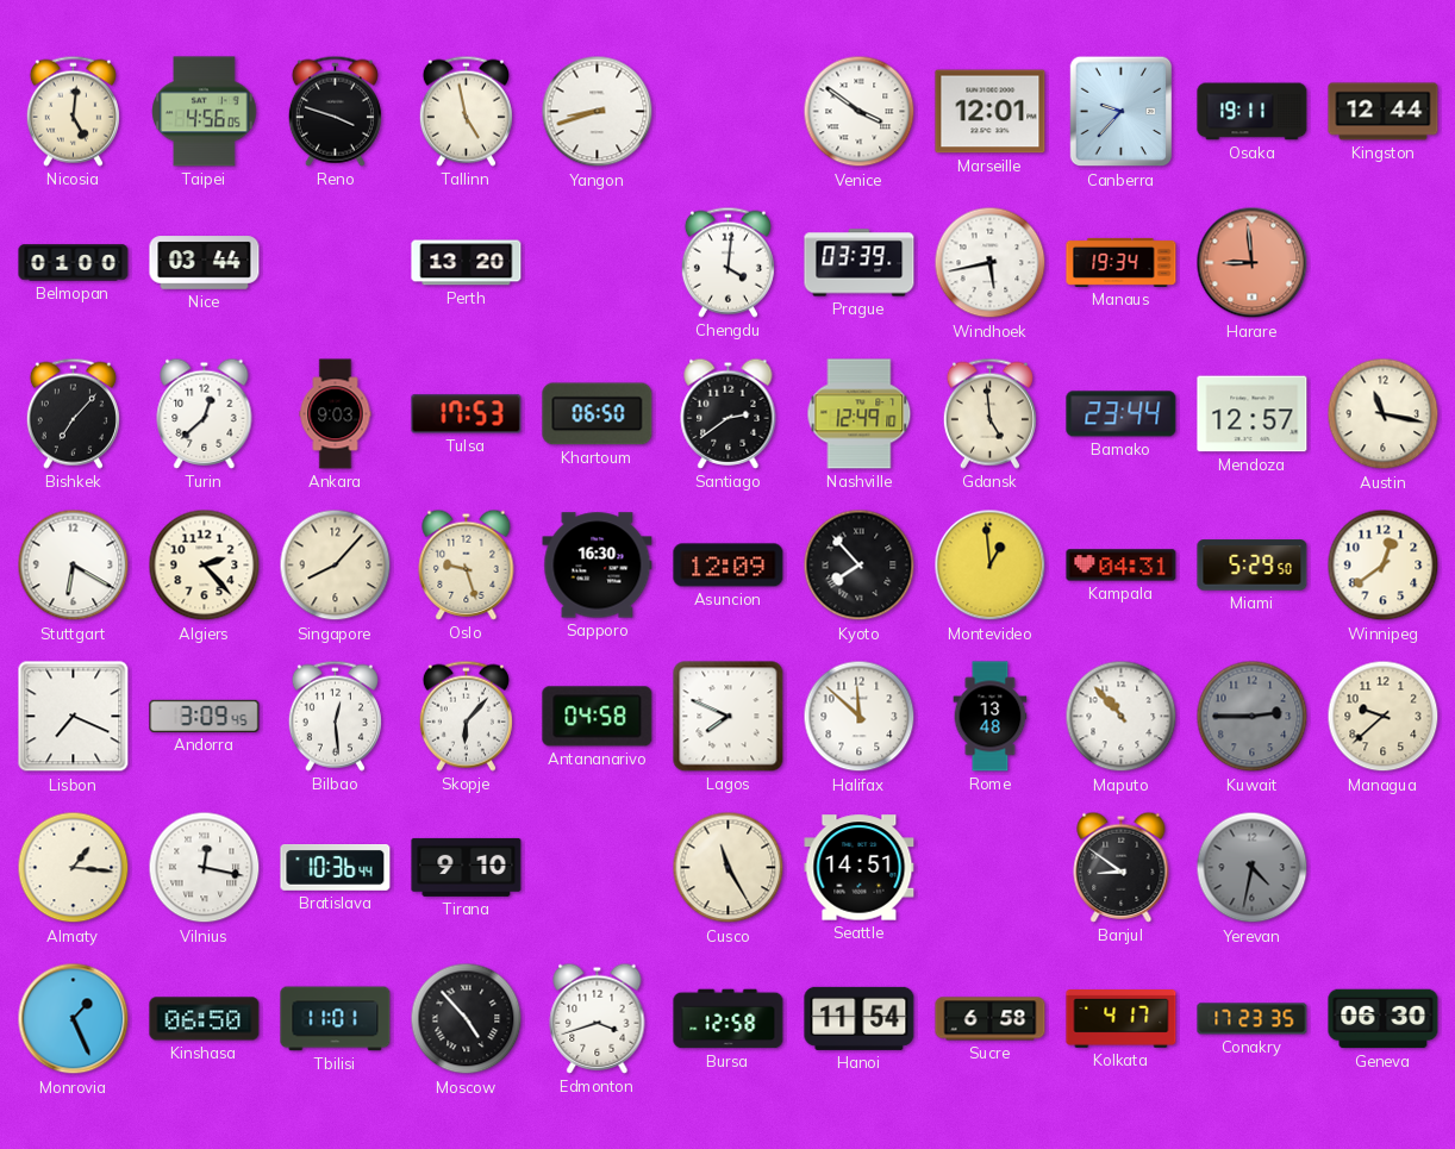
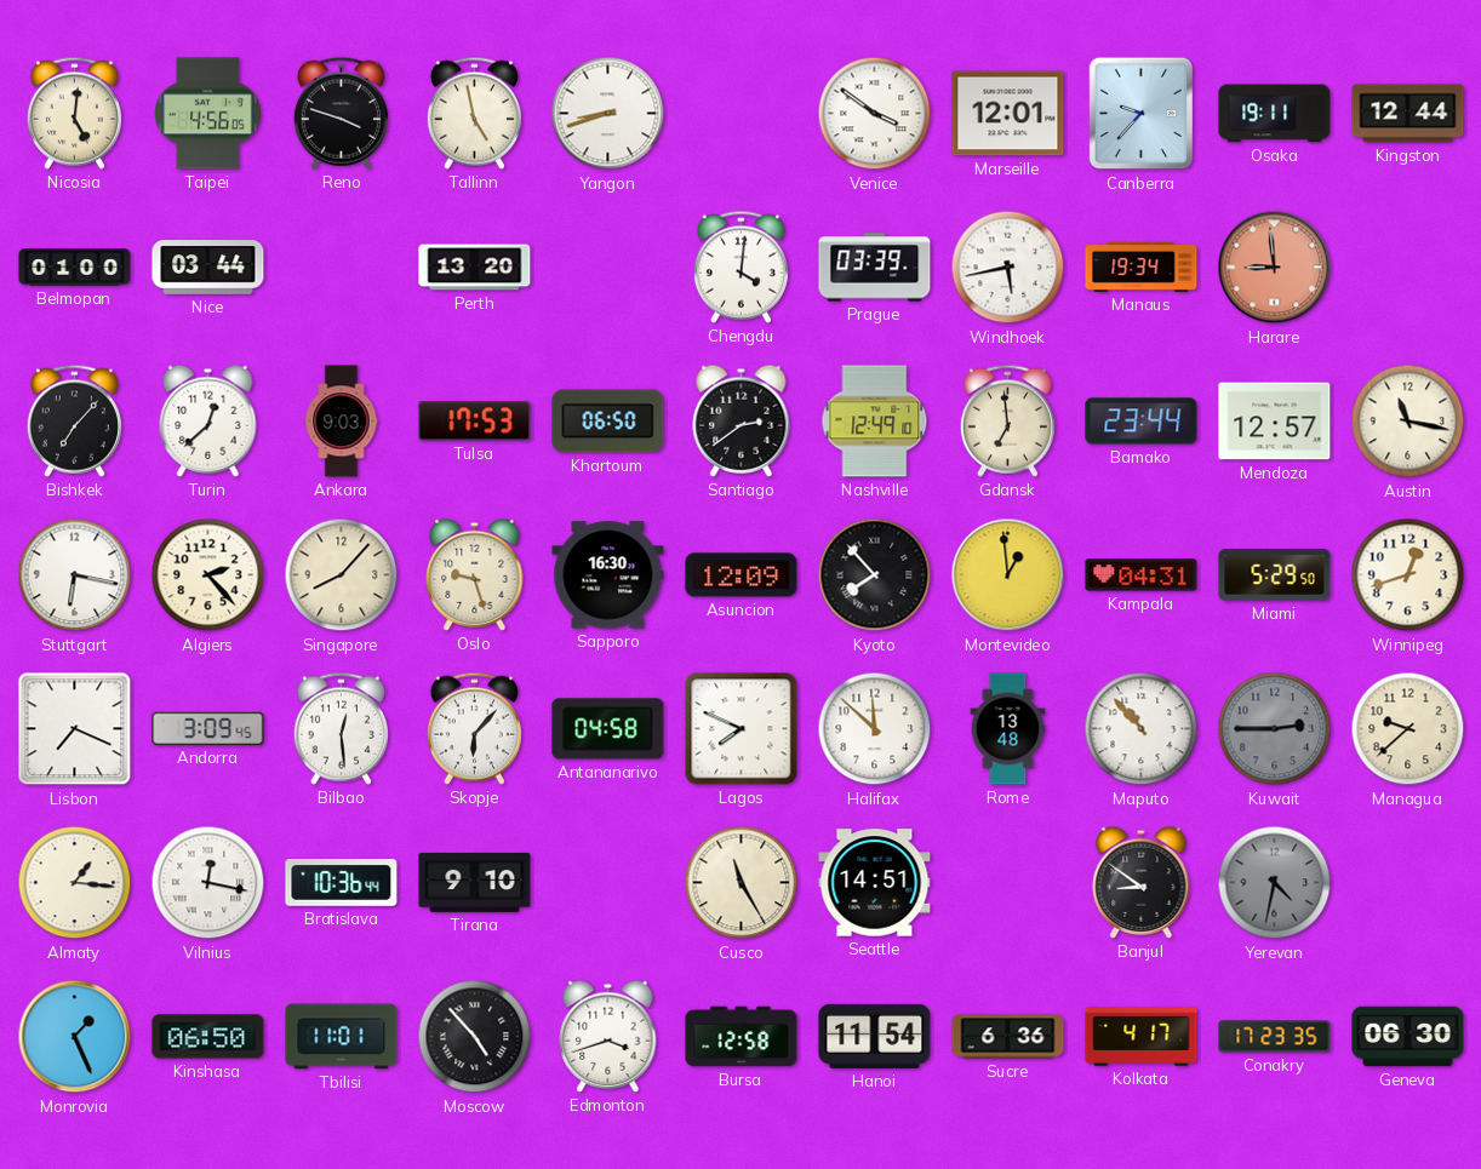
Gdansk: 4:59 -> 6:59
Stuttgart: 6:20 -> 6:17
Winnipeg: 12:39 -> 12:42
Sucre: 6:58 -> 6:36
